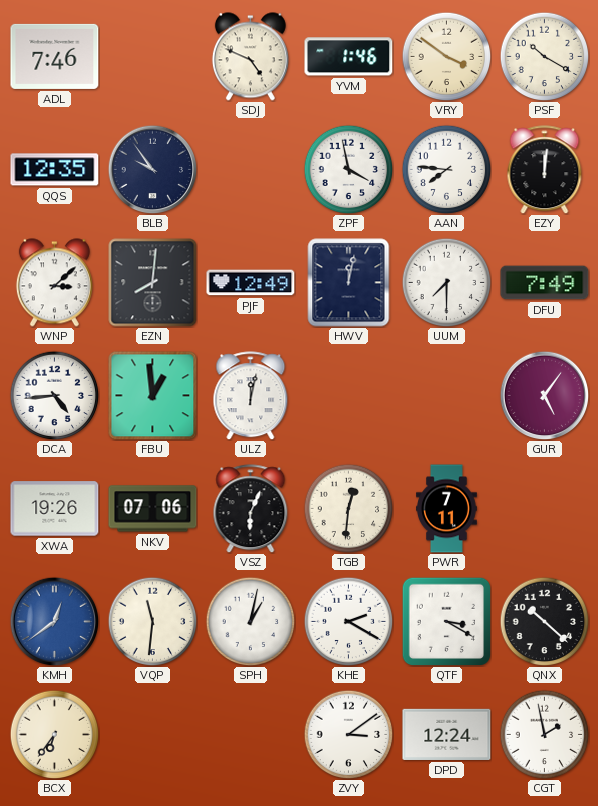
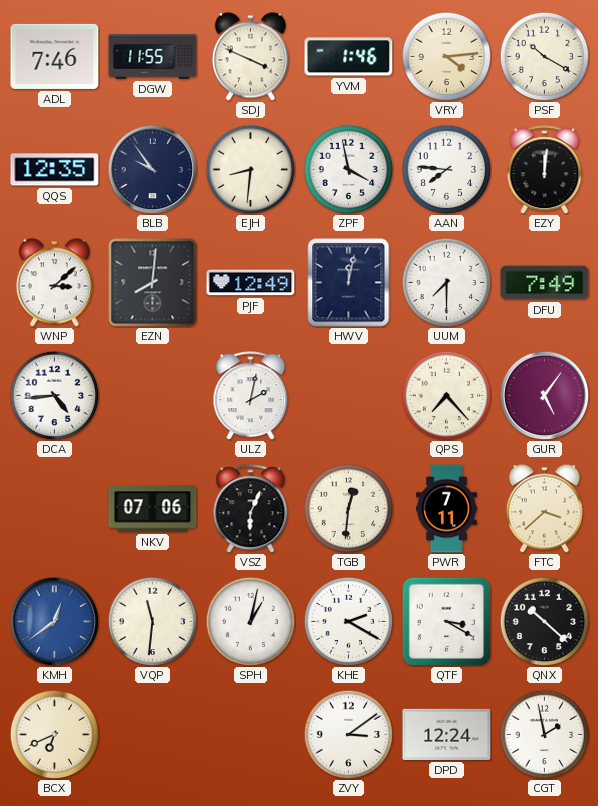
DGW: none -> 11:55
SDJ: 4:49 -> 3:49
VRY: 3:51 -> 4:14
EJH: none -> 8:31
FBU: 12:59 -> none
ULZ: 12:02 -> 2:02
QPS: none -> 7:23
XWA: 19:26 -> none
FTC: none -> 3:38
BCX: 6:36 -> 6:41
